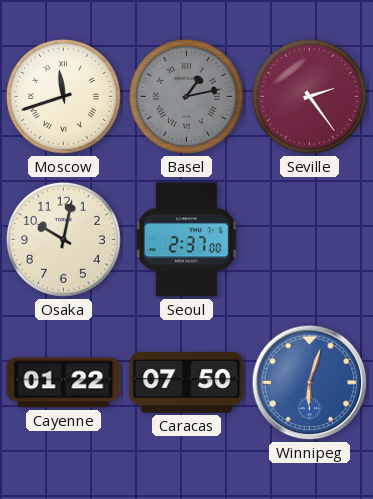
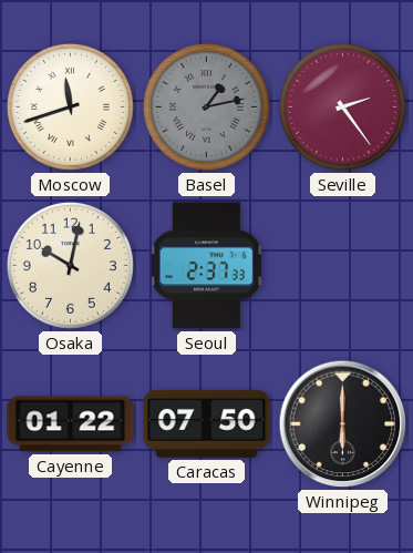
Seoul: 2:37:00 -> 2:37:33
Winnipeg: 6:03 -> 6:00
Winnipeg dial: blue -> black
